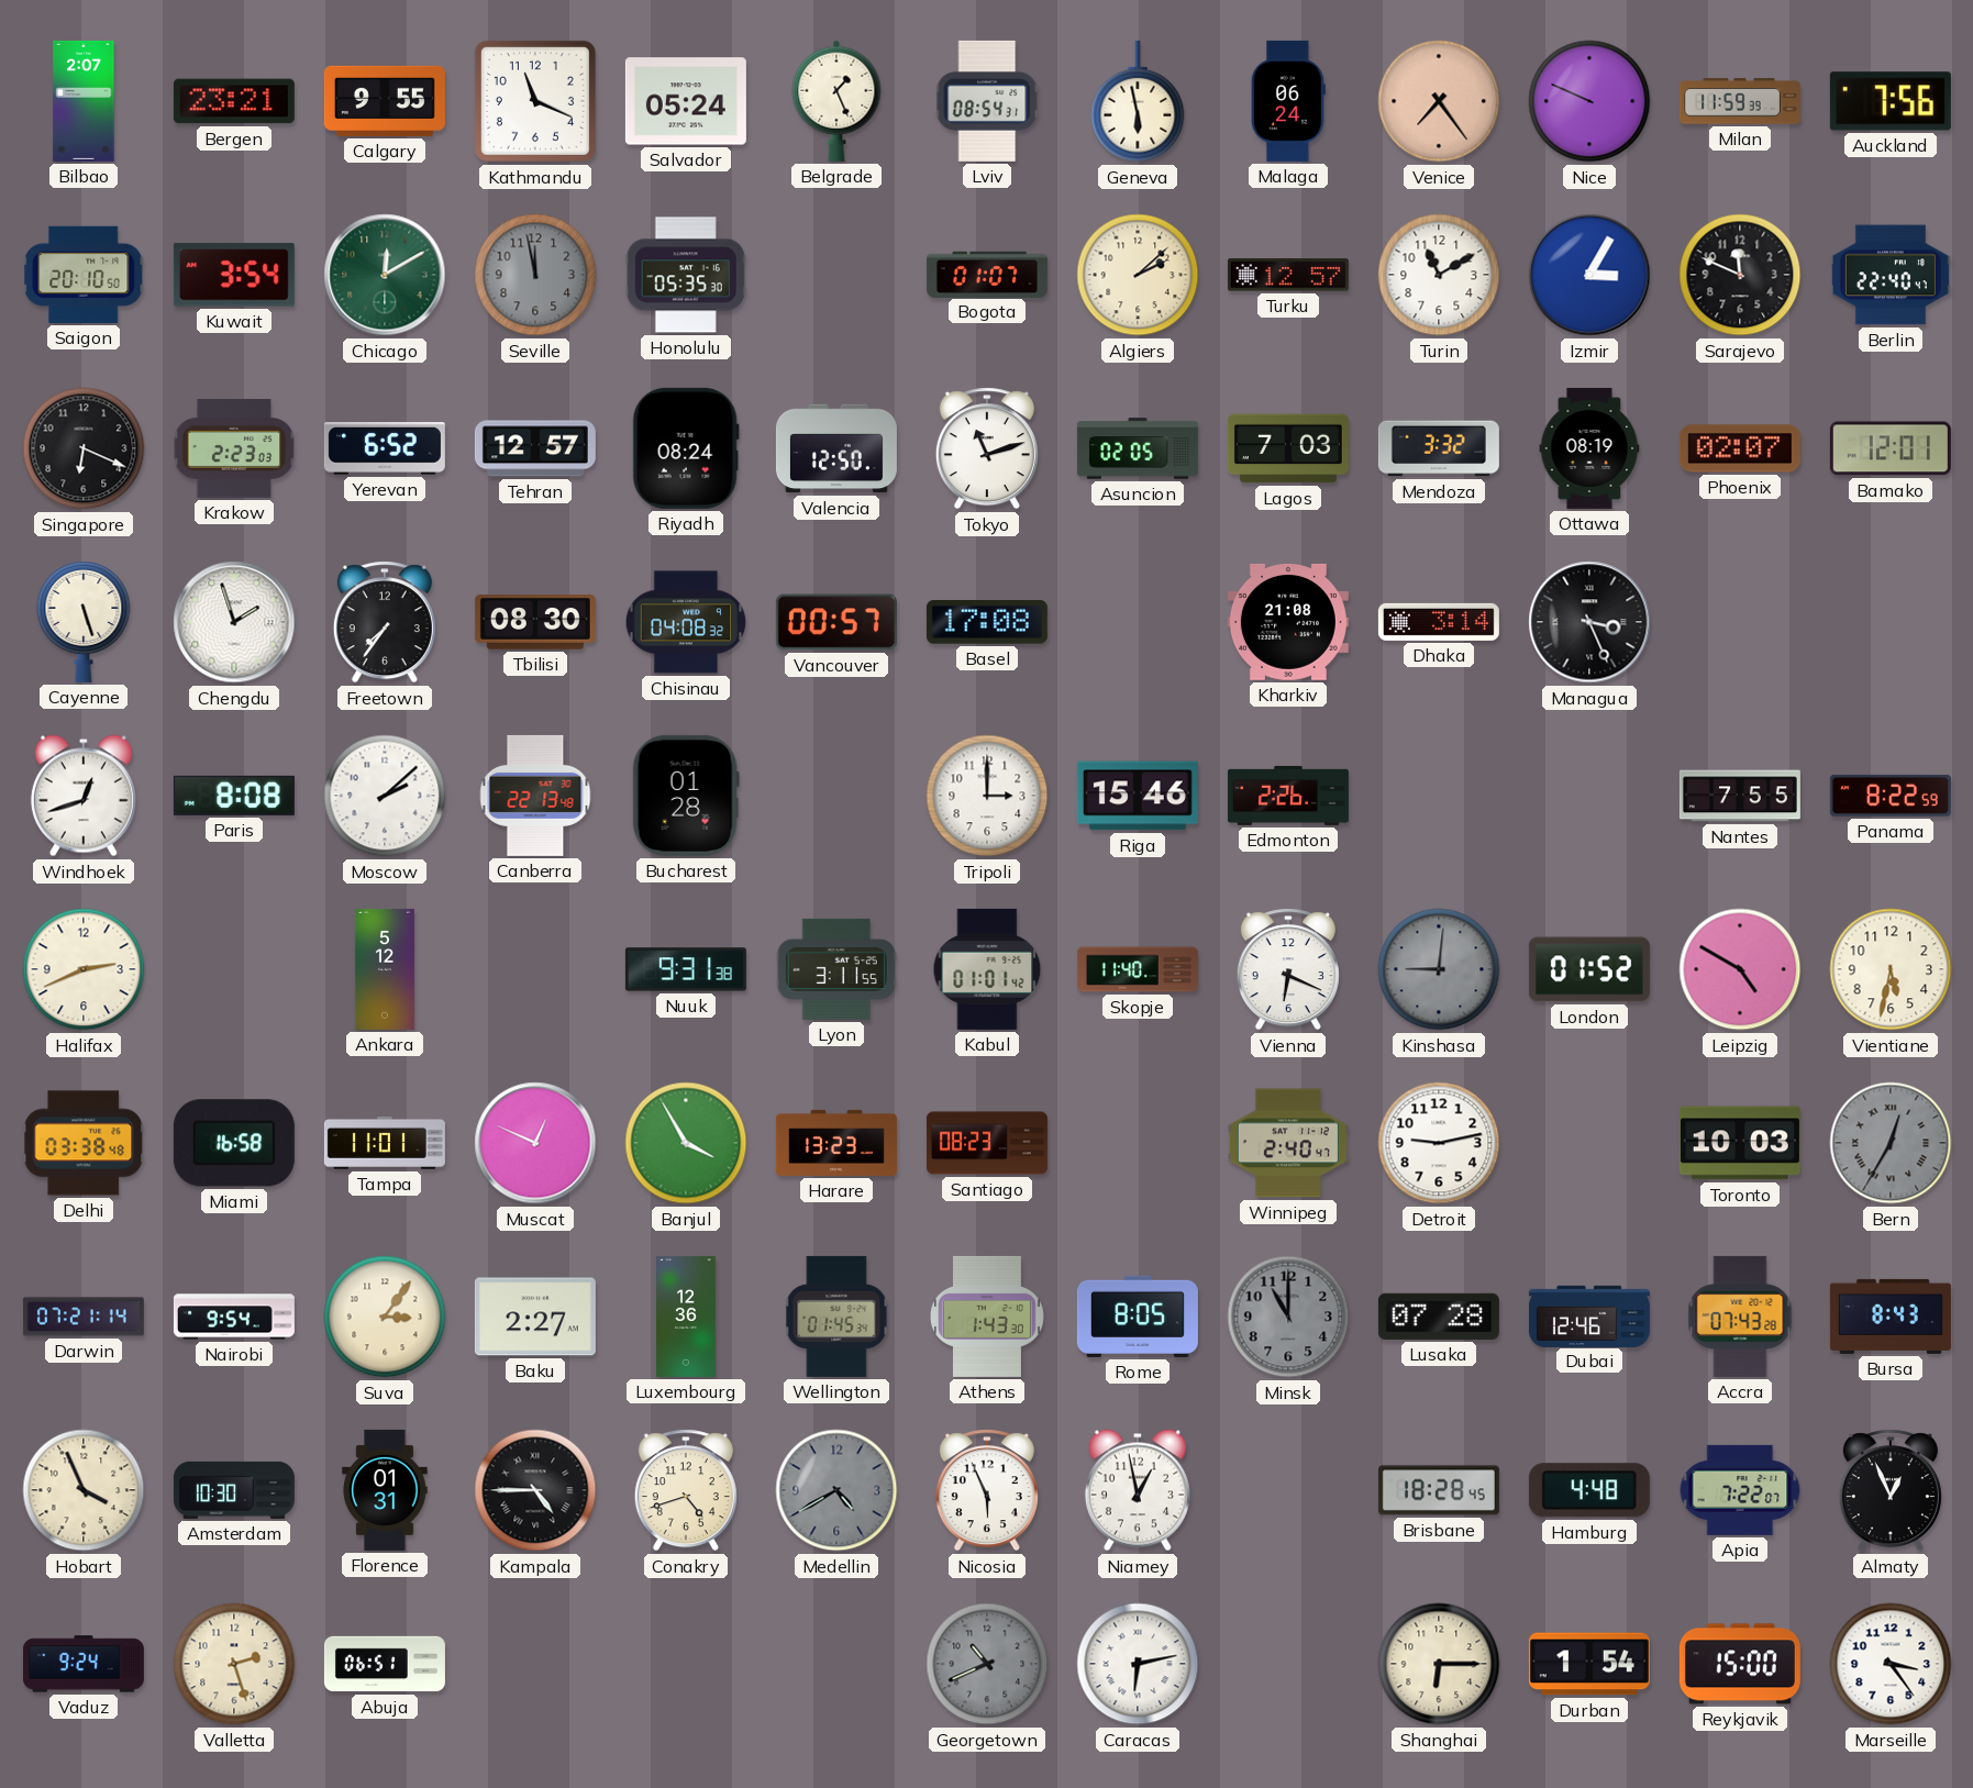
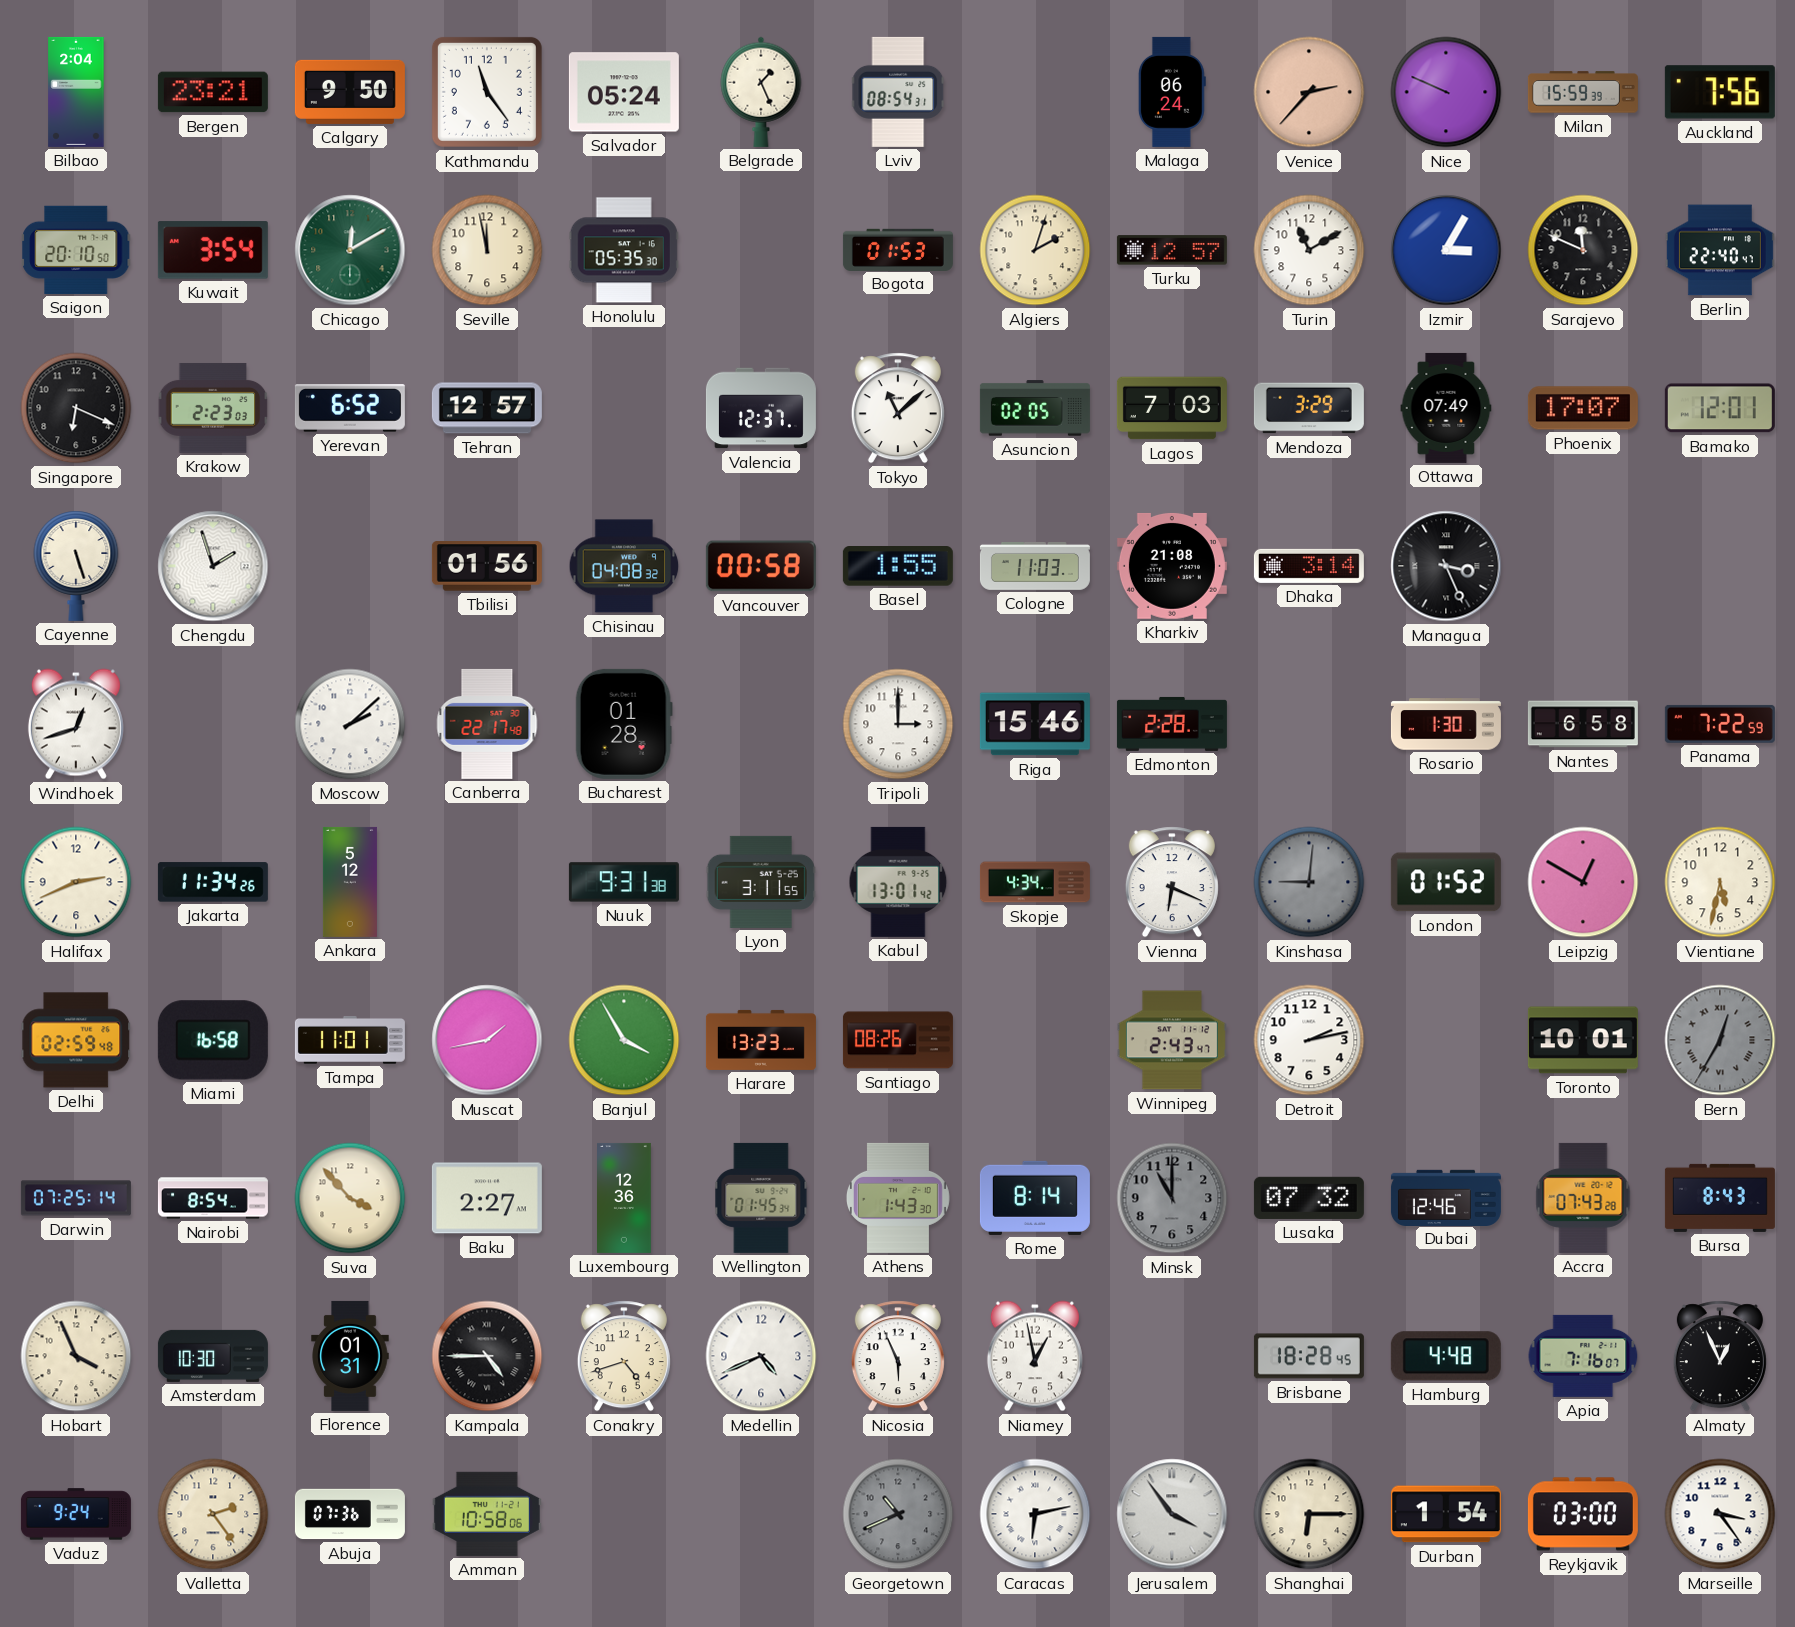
Bilbao: 2:07 -> 2:04
Calgary: 9:55 -> 9:50
Kathmandu: 11:19 -> 11:24
Geneva: 5:58 -> none
Venice: 7:24 -> 2:37
Milan: 11:59 -> 15:59
Seville dial: grey -> cream
Bogota: 01:07 -> 01:53
Algiers: 2:08 -> 2:03
Riyadh: 08:24 -> none
Valencia: 12:50 -> 12:37
Tokyo: 11:12 -> 11:08
Mendoza: 3:32 -> 3:29
Ottawa: 08:19 -> 07:49
Phoenix: 02:07 -> 17:07
Freetown: 7:36 -> none
Tbilisi: 08:30 -> 01:56
Vancouver: 00:57 -> 00:58
Basel: 17:08 -> 1:55
Cologne: none -> 11:03
Paris: 8:08 -> none
Canberra: 22:13 -> 22:17
Edmonton: 2:26 -> 2:28
Rosario: none -> 1:30
Nantes: 7:55 -> 6:58
Panama: 8:22 -> 7:22
Jakarta: none -> 11:34
Kabul: 01:01 -> 13:01
Skopje: 11:40 -> 4:34
Leipzig: 4:50 -> 12:50
Delhi: 03:38 -> 02:59
Muscat: 12:49 -> 1:43
Santiago: 08:23 -> 08:26
Winnipeg: 2:40 -> 2:43
Detroit: 9:13 -> 2:13
Toronto: 10:03 -> 10:01
Darwin: 07:21 -> 07:25
Nairobi: 9:54 -> 8:54
Suva: 3:06 -> 3:53
Rome: 8:05 -> 8:14
Lusaka: 07:28 -> 07:32
Medellin: 4:40 -> 4:41
Medellin dial: grey -> white
Apia: 7:22 -> 7:16
Valletta: 2:27 -> 2:24
Abuja: 06:51 -> 07:36
Amman: none -> 10:58
Jerusalem: none -> 3:54
Reykjavik: 15:00 -> 03:00
